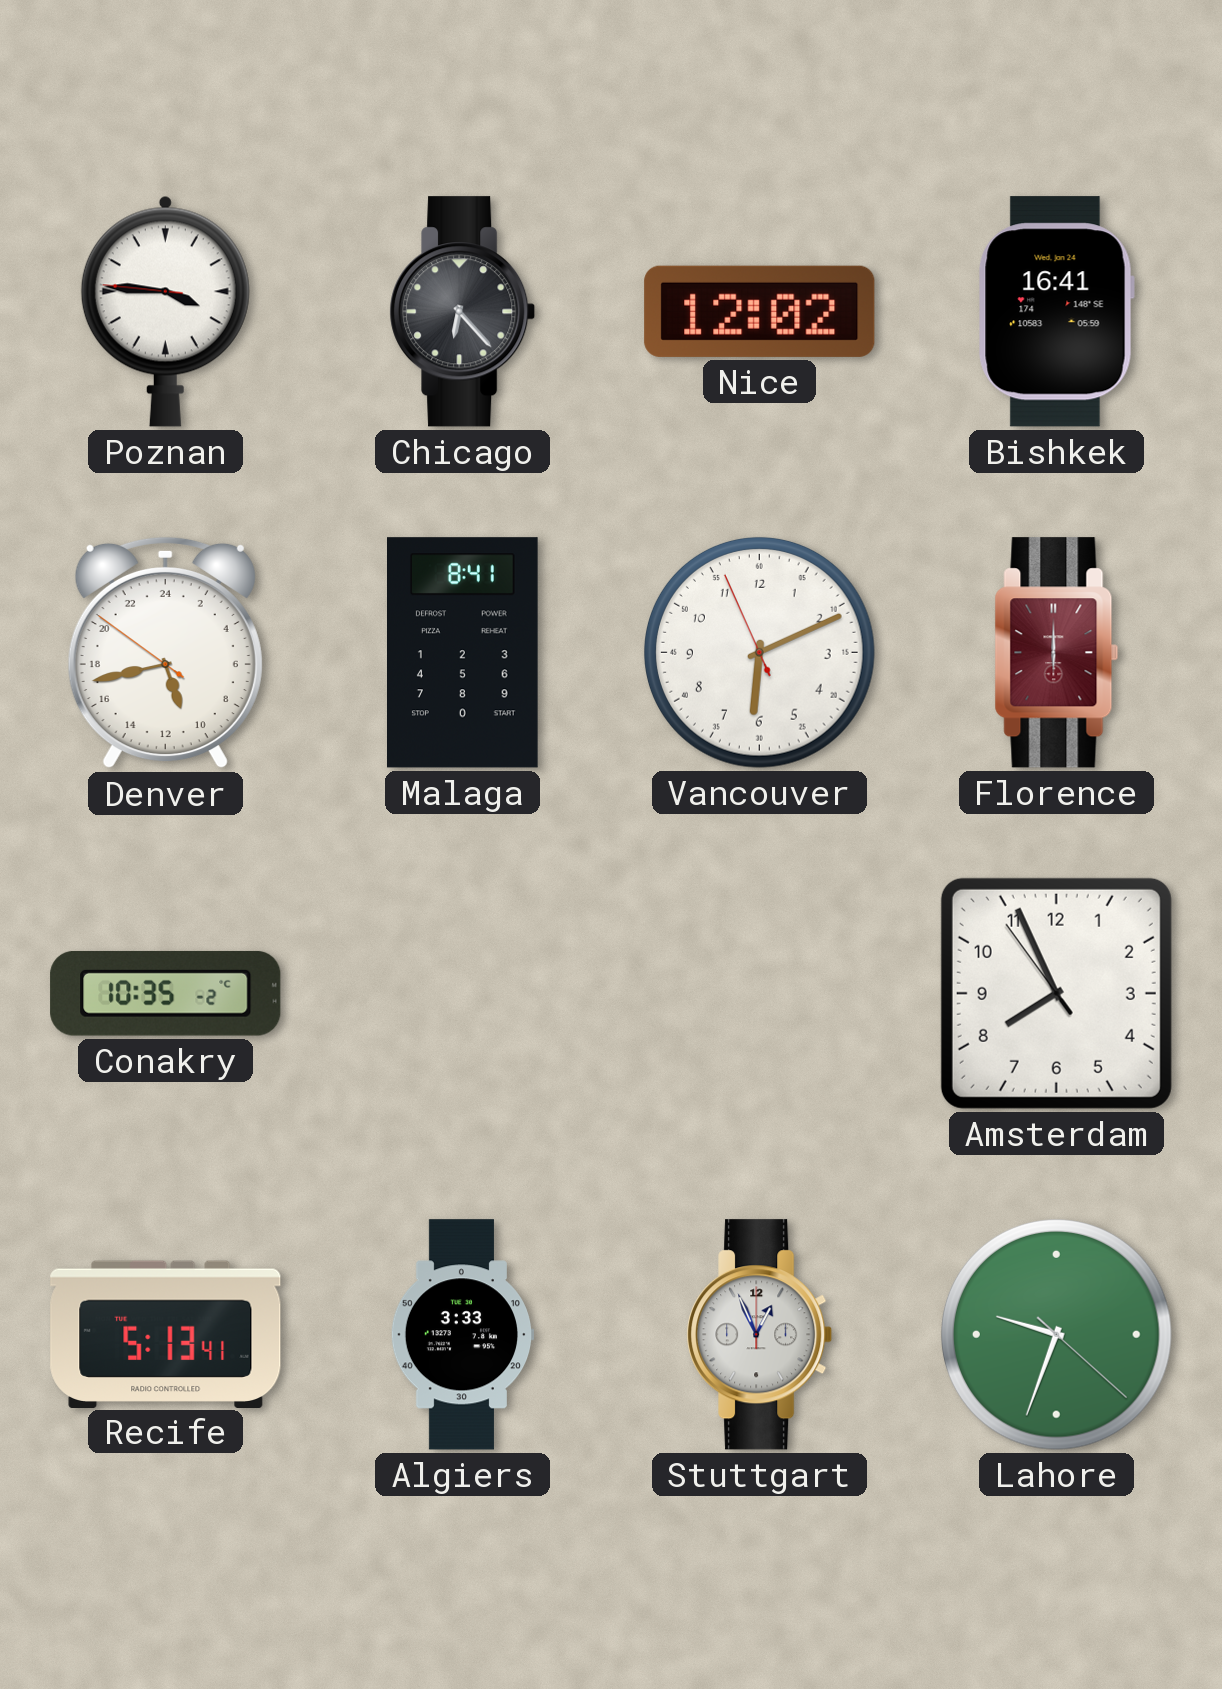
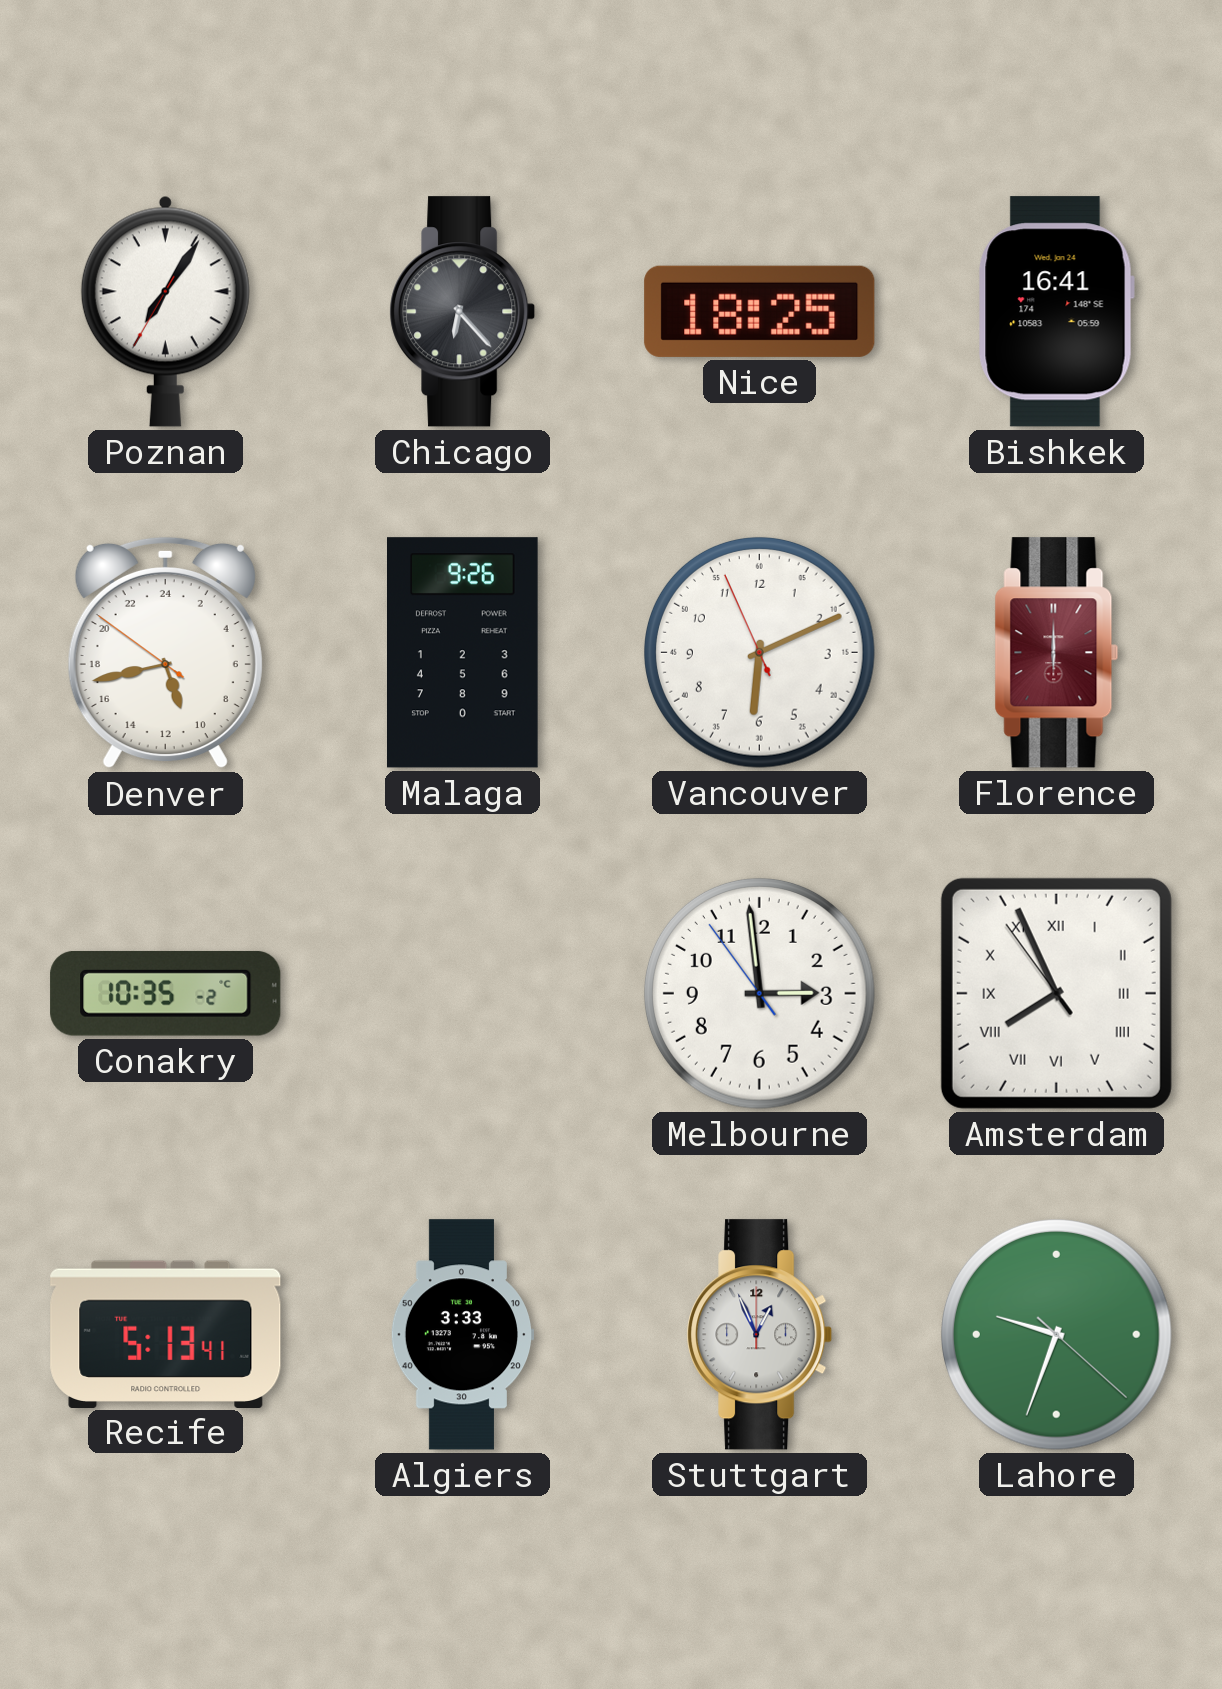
Poznan: 3:45 -> 7:05
Nice: 12:02 -> 18:25
Malaga: 8:41 -> 9:26
Melbourne: none -> 2:58
Amsterdam numerals: Arabic -> Roman
